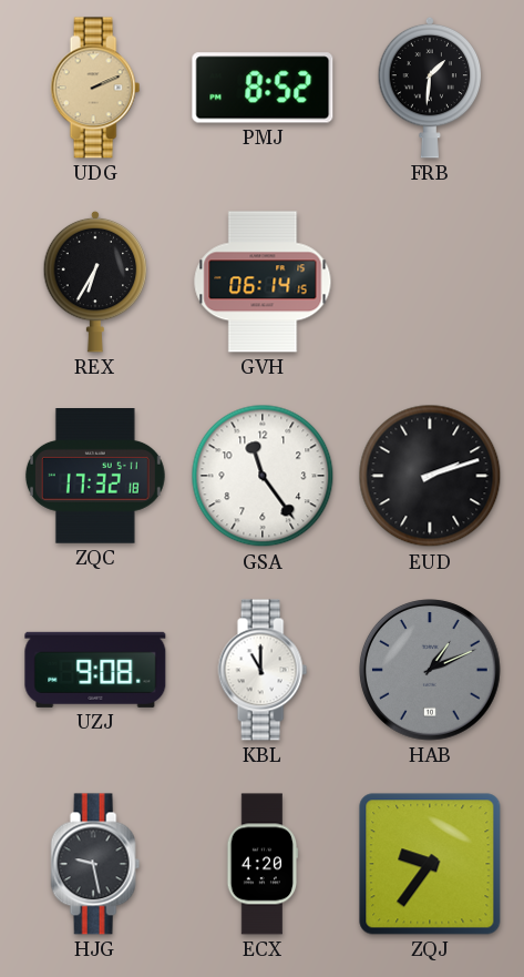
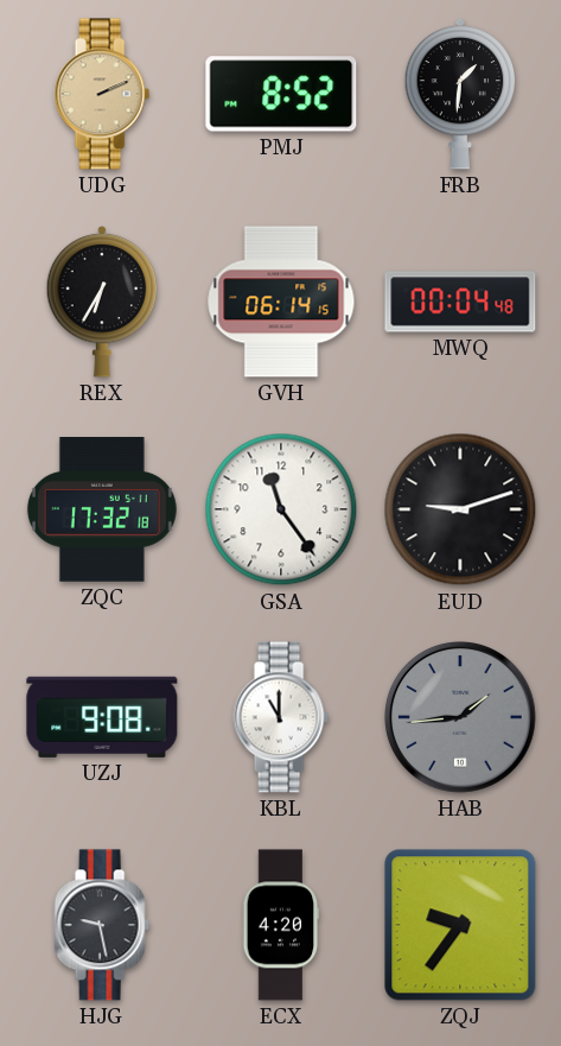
MWQ: none -> 00:04
EUD: 2:12 -> 9:12
HAB: 1:11 -> 1:44
